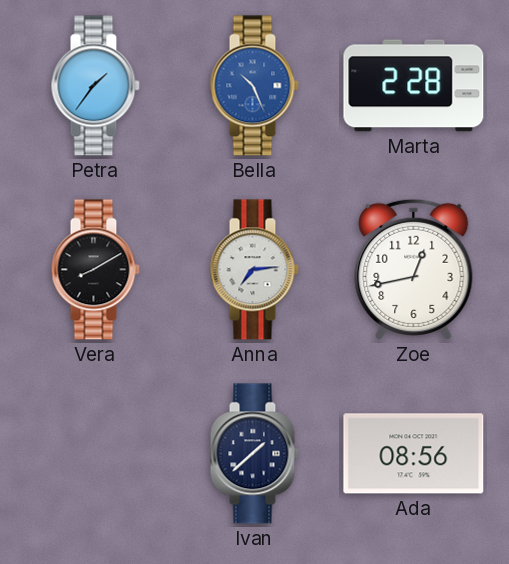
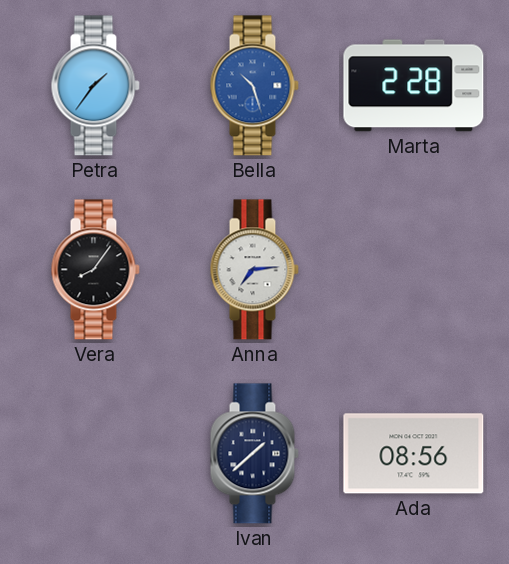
Bella: 10:26 -> 10:27
Vera: 8:10 -> 8:06
Zoe: 12:43 -> none
